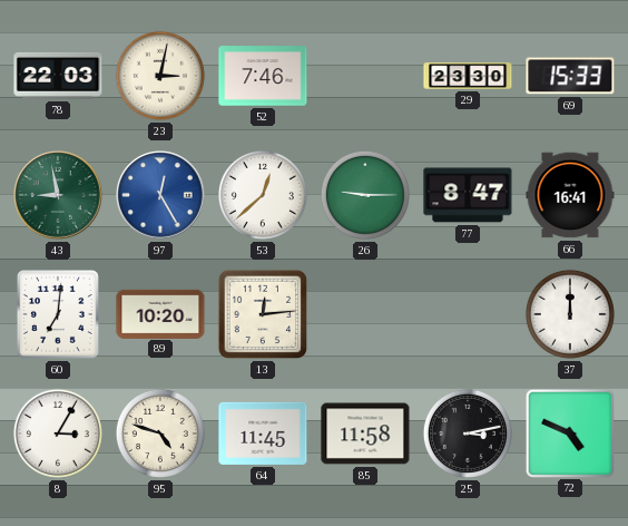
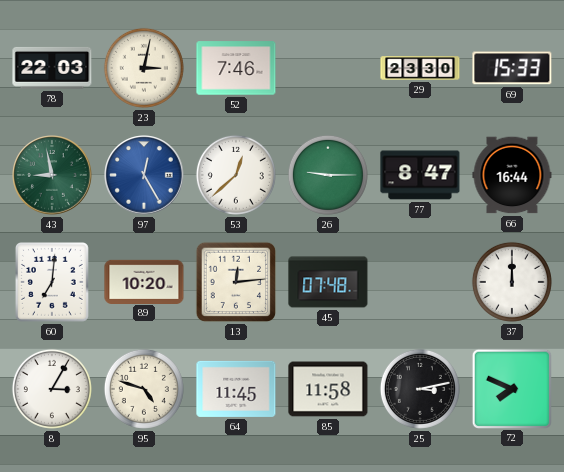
66: 16:41 -> 16:44
45: none -> 07:48
72: 4:49 -> 7:49
